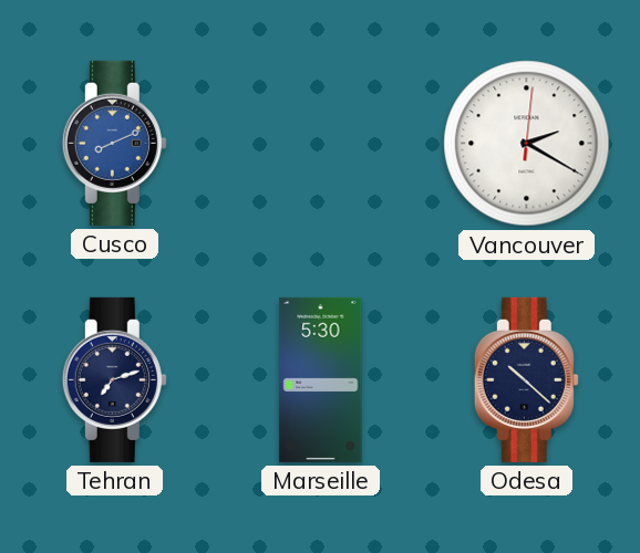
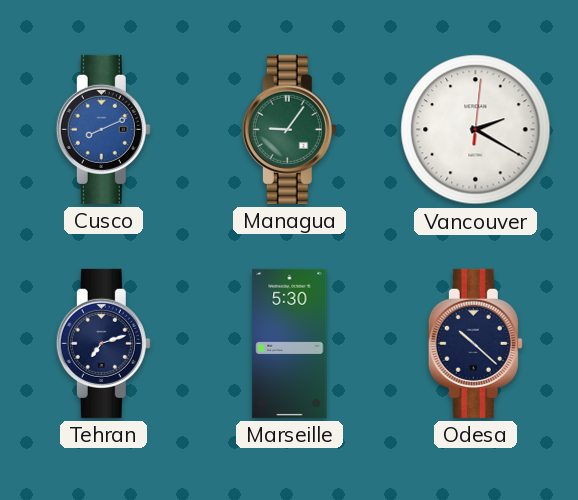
Managua: none -> 9:06
